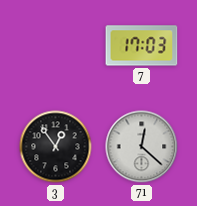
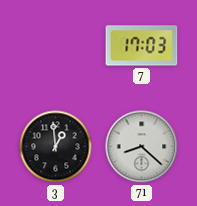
3: 12:54 -> 12:59
71: 12:22 -> 8:22
